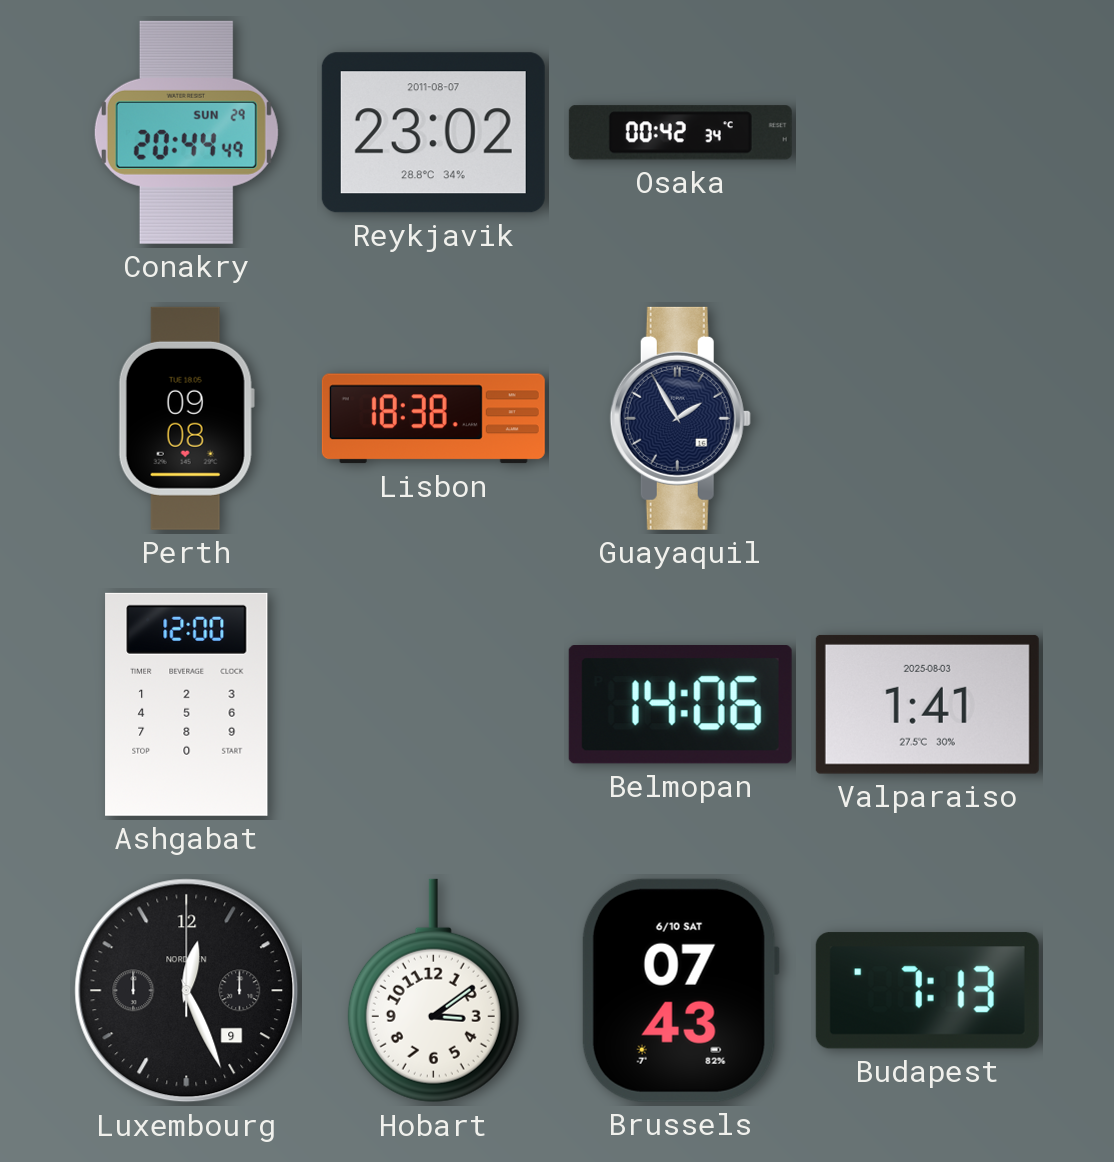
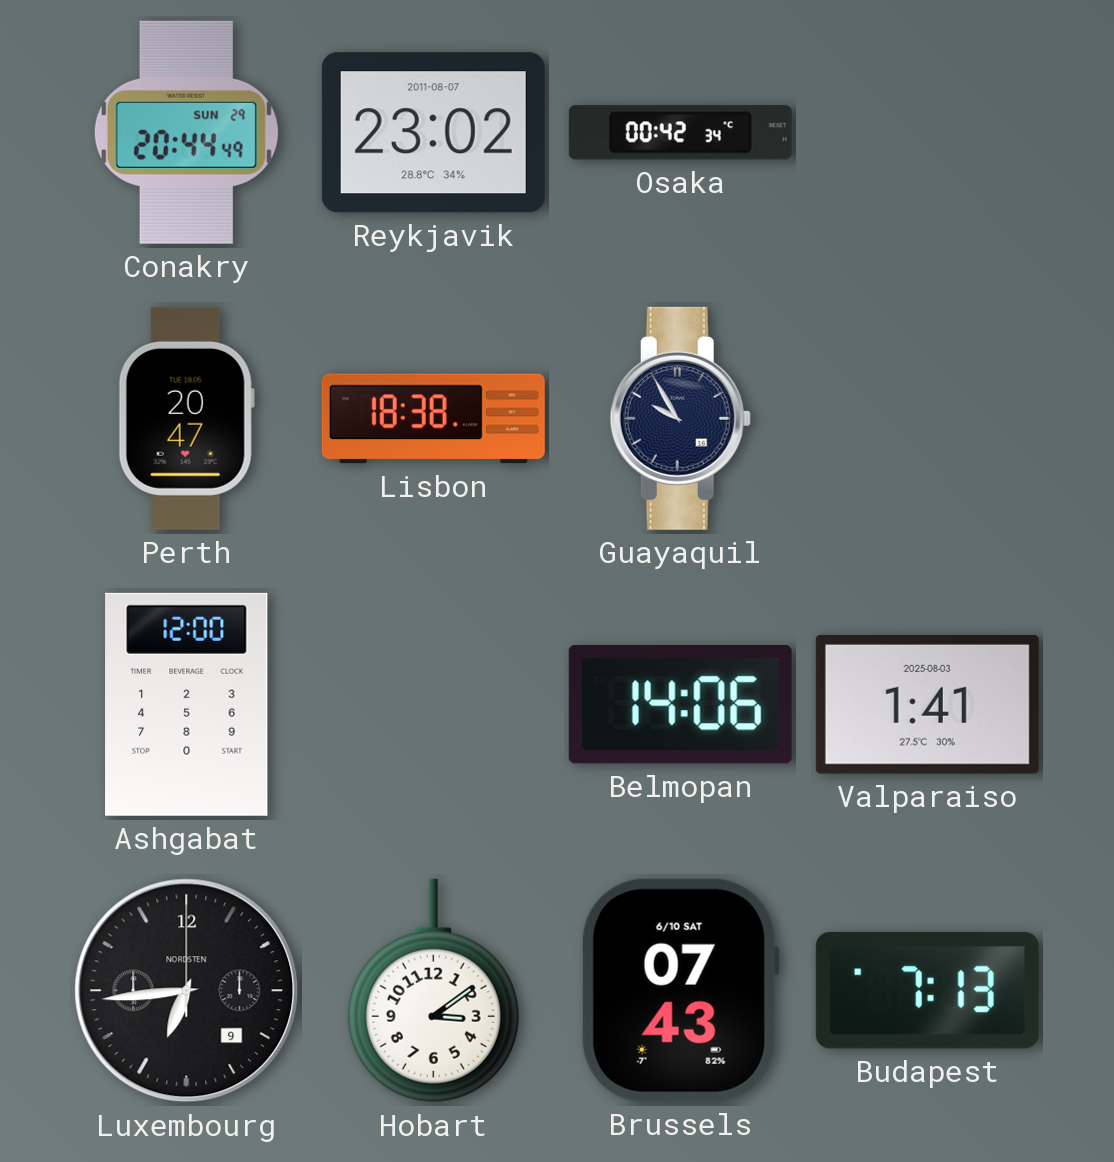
Perth: 09:08 -> 20:47
Guayaquil: 1:55 -> 9:55
Luxembourg: 12:26 -> 6:44
